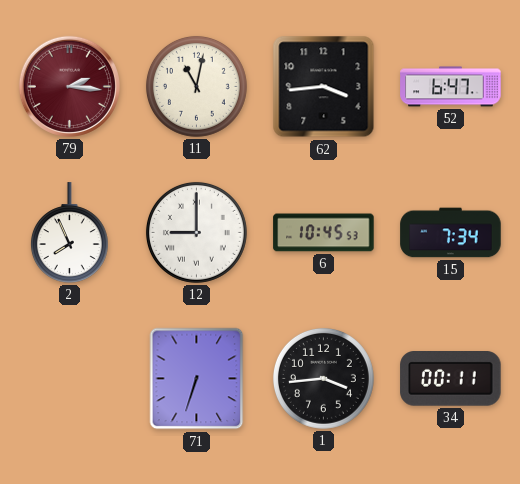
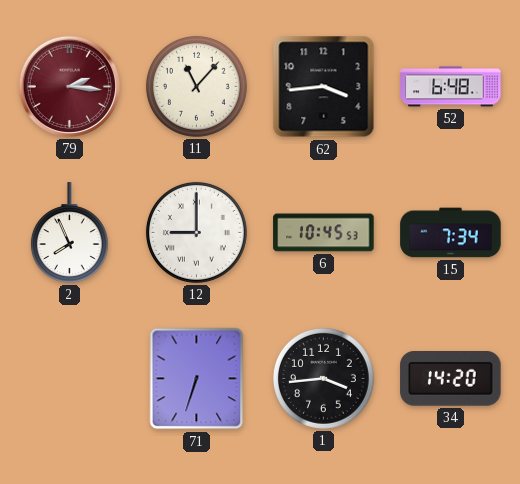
11: 11:02 -> 11:07
52: 6:47 -> 6:48
34: 00:11 -> 14:20
